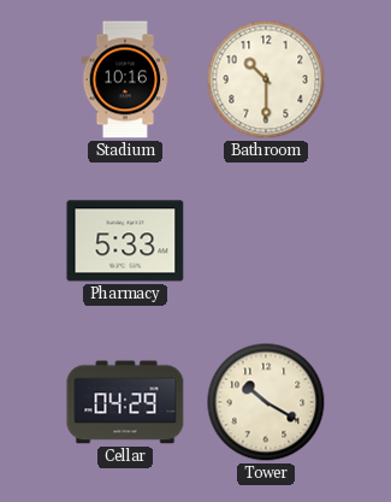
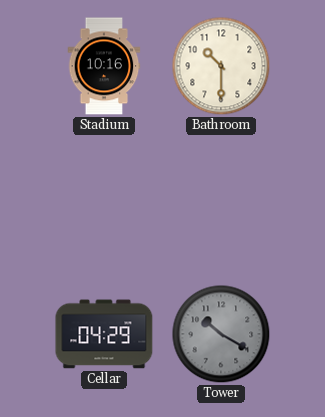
Pharmacy: 5:33 -> none
Tower dial: cream -> grey
